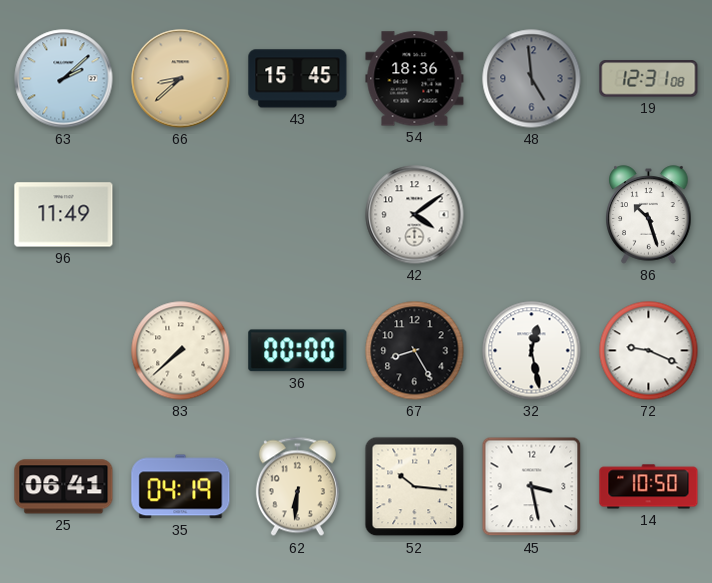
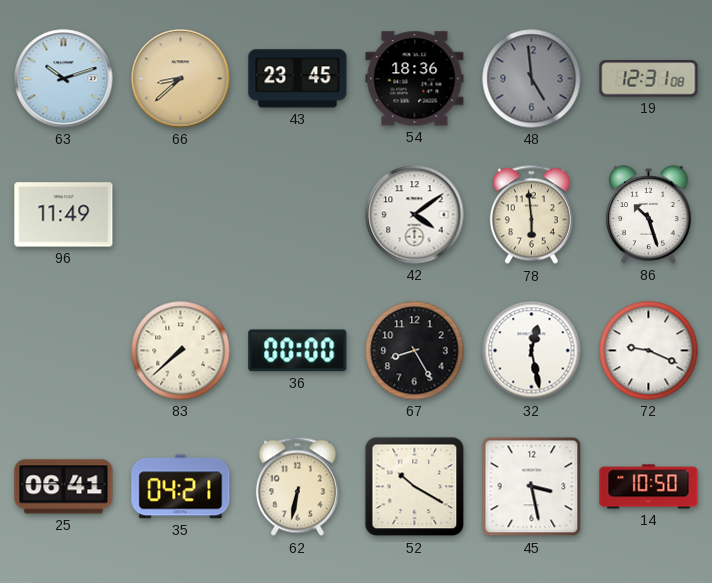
63: 2:08 -> 10:12
43: 15:45 -> 23:45
78: none -> 5:59
35: 04:19 -> 04:21
62: 6:31 -> 6:32
52: 10:16 -> 10:20
